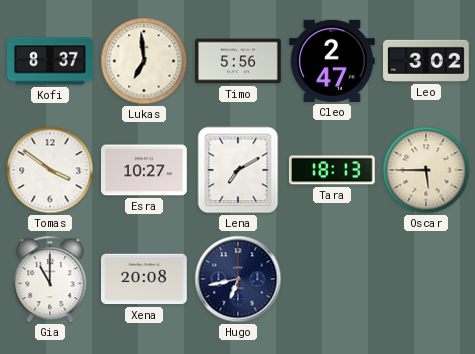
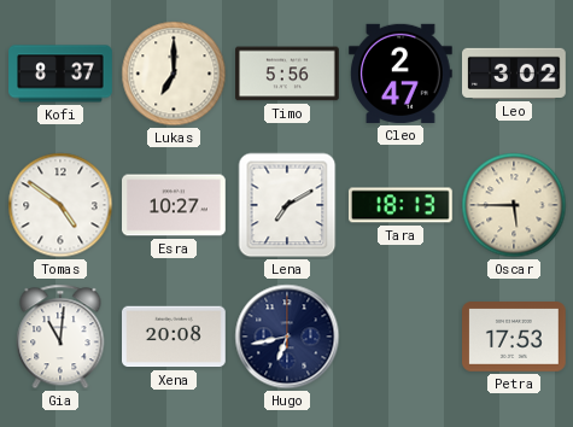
Lukas: 6:59 -> 7:00
Tomas: 3:51 -> 4:51
Gia: 11:00 -> 11:01
Petra: none -> 17:53
